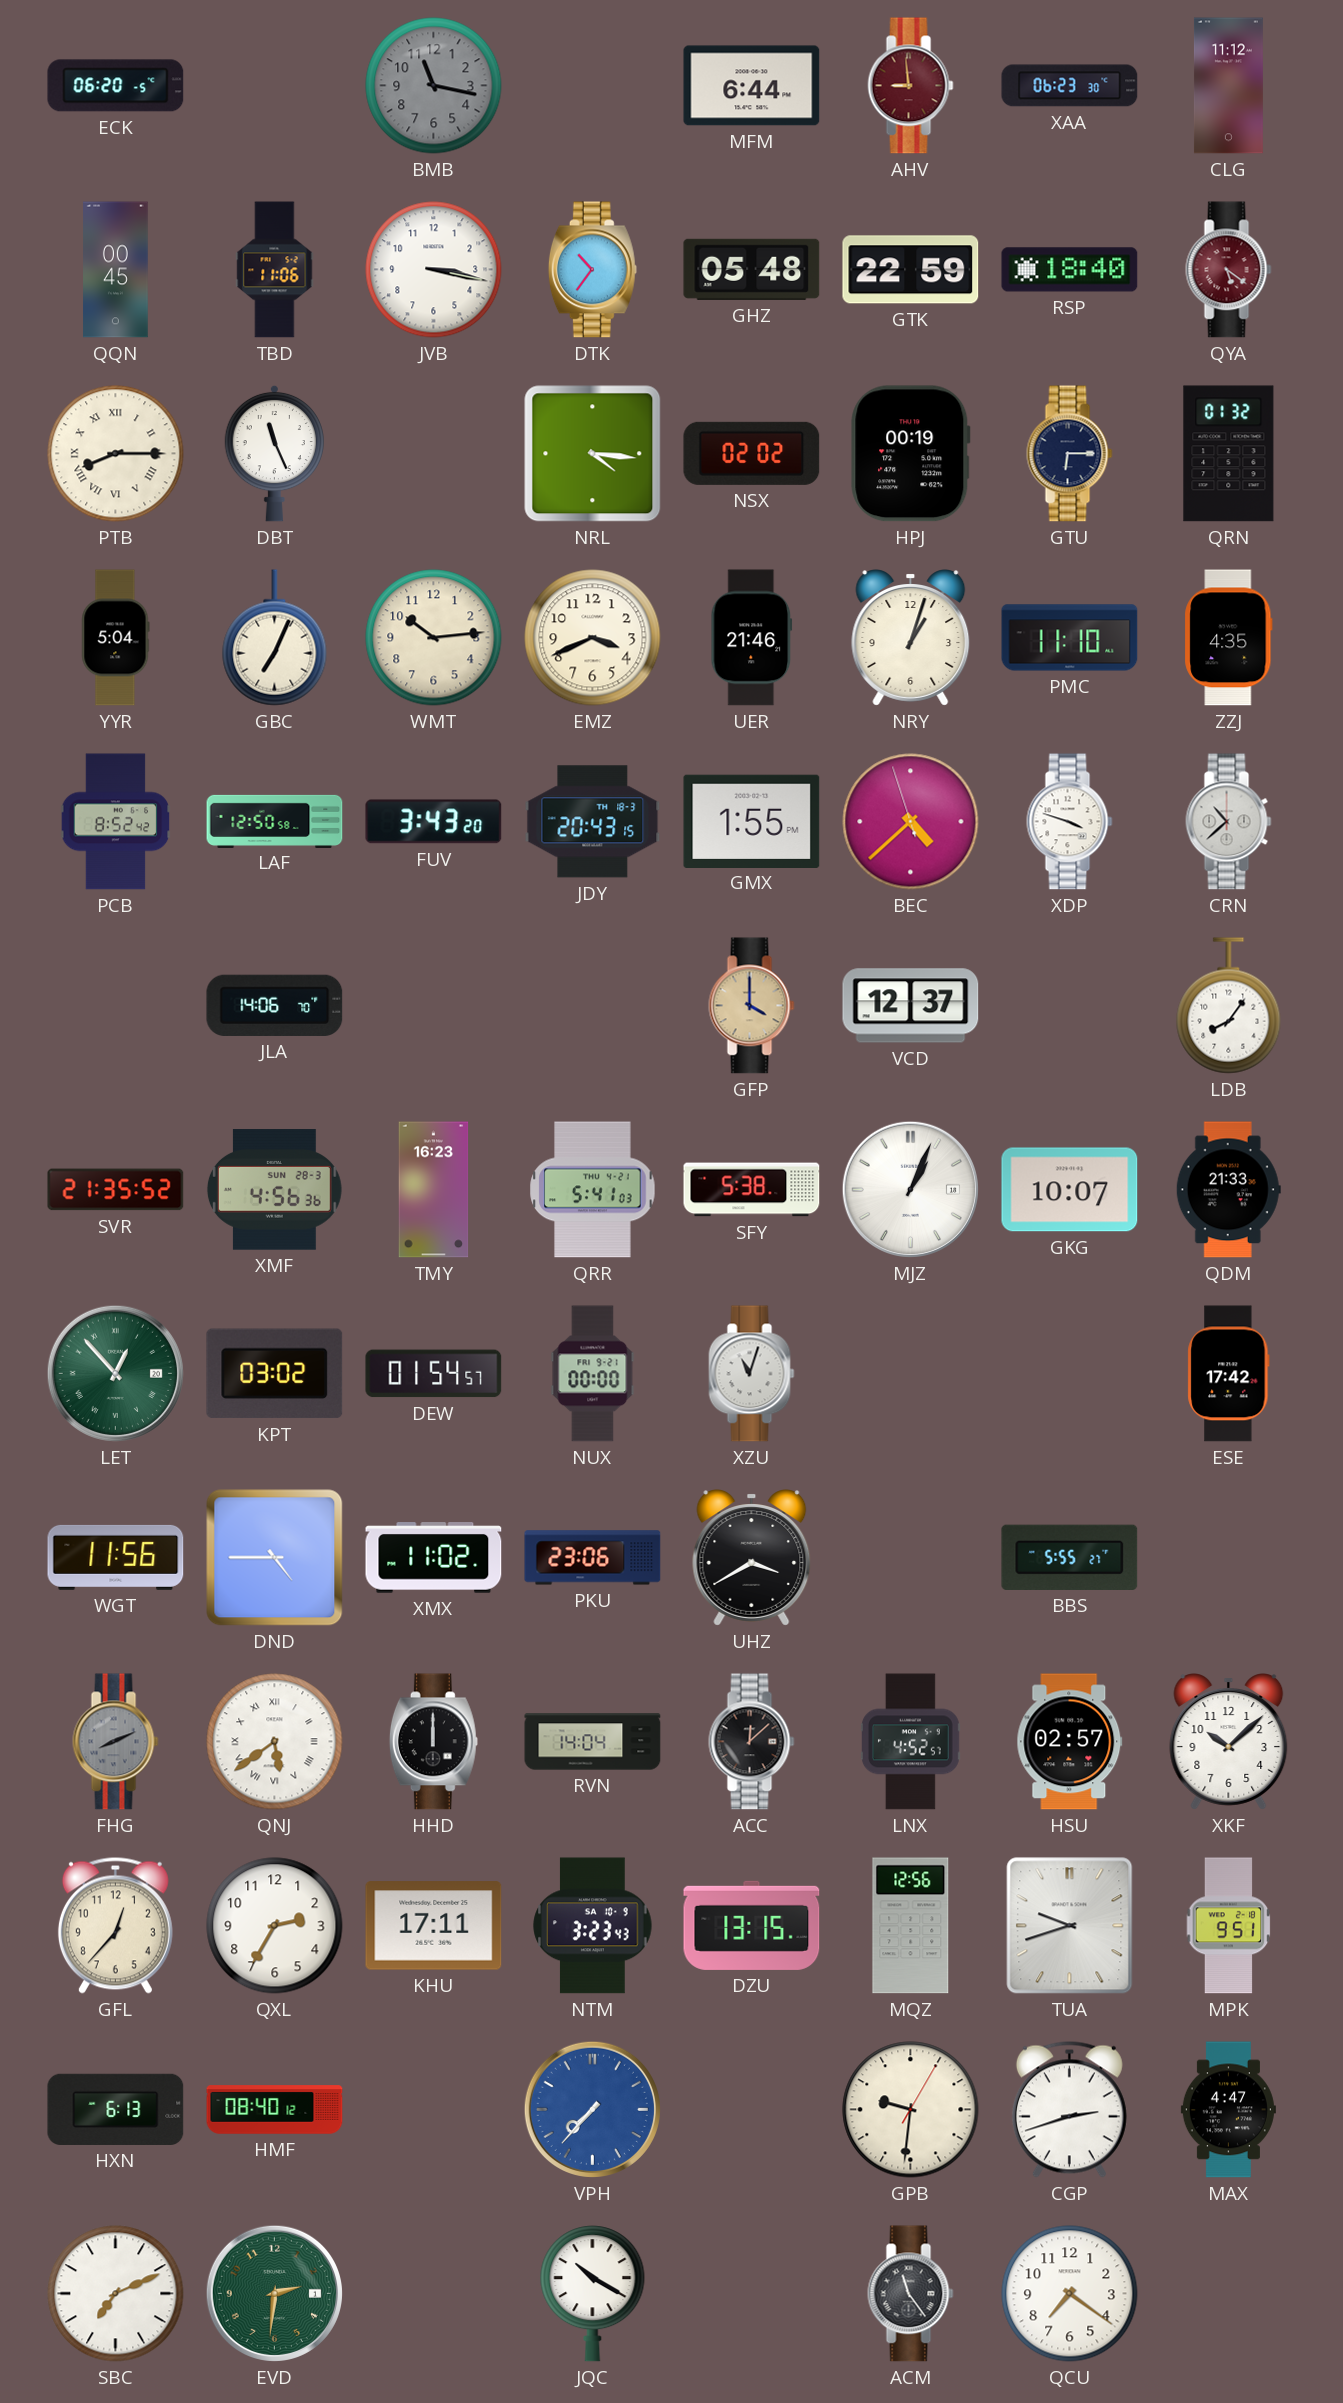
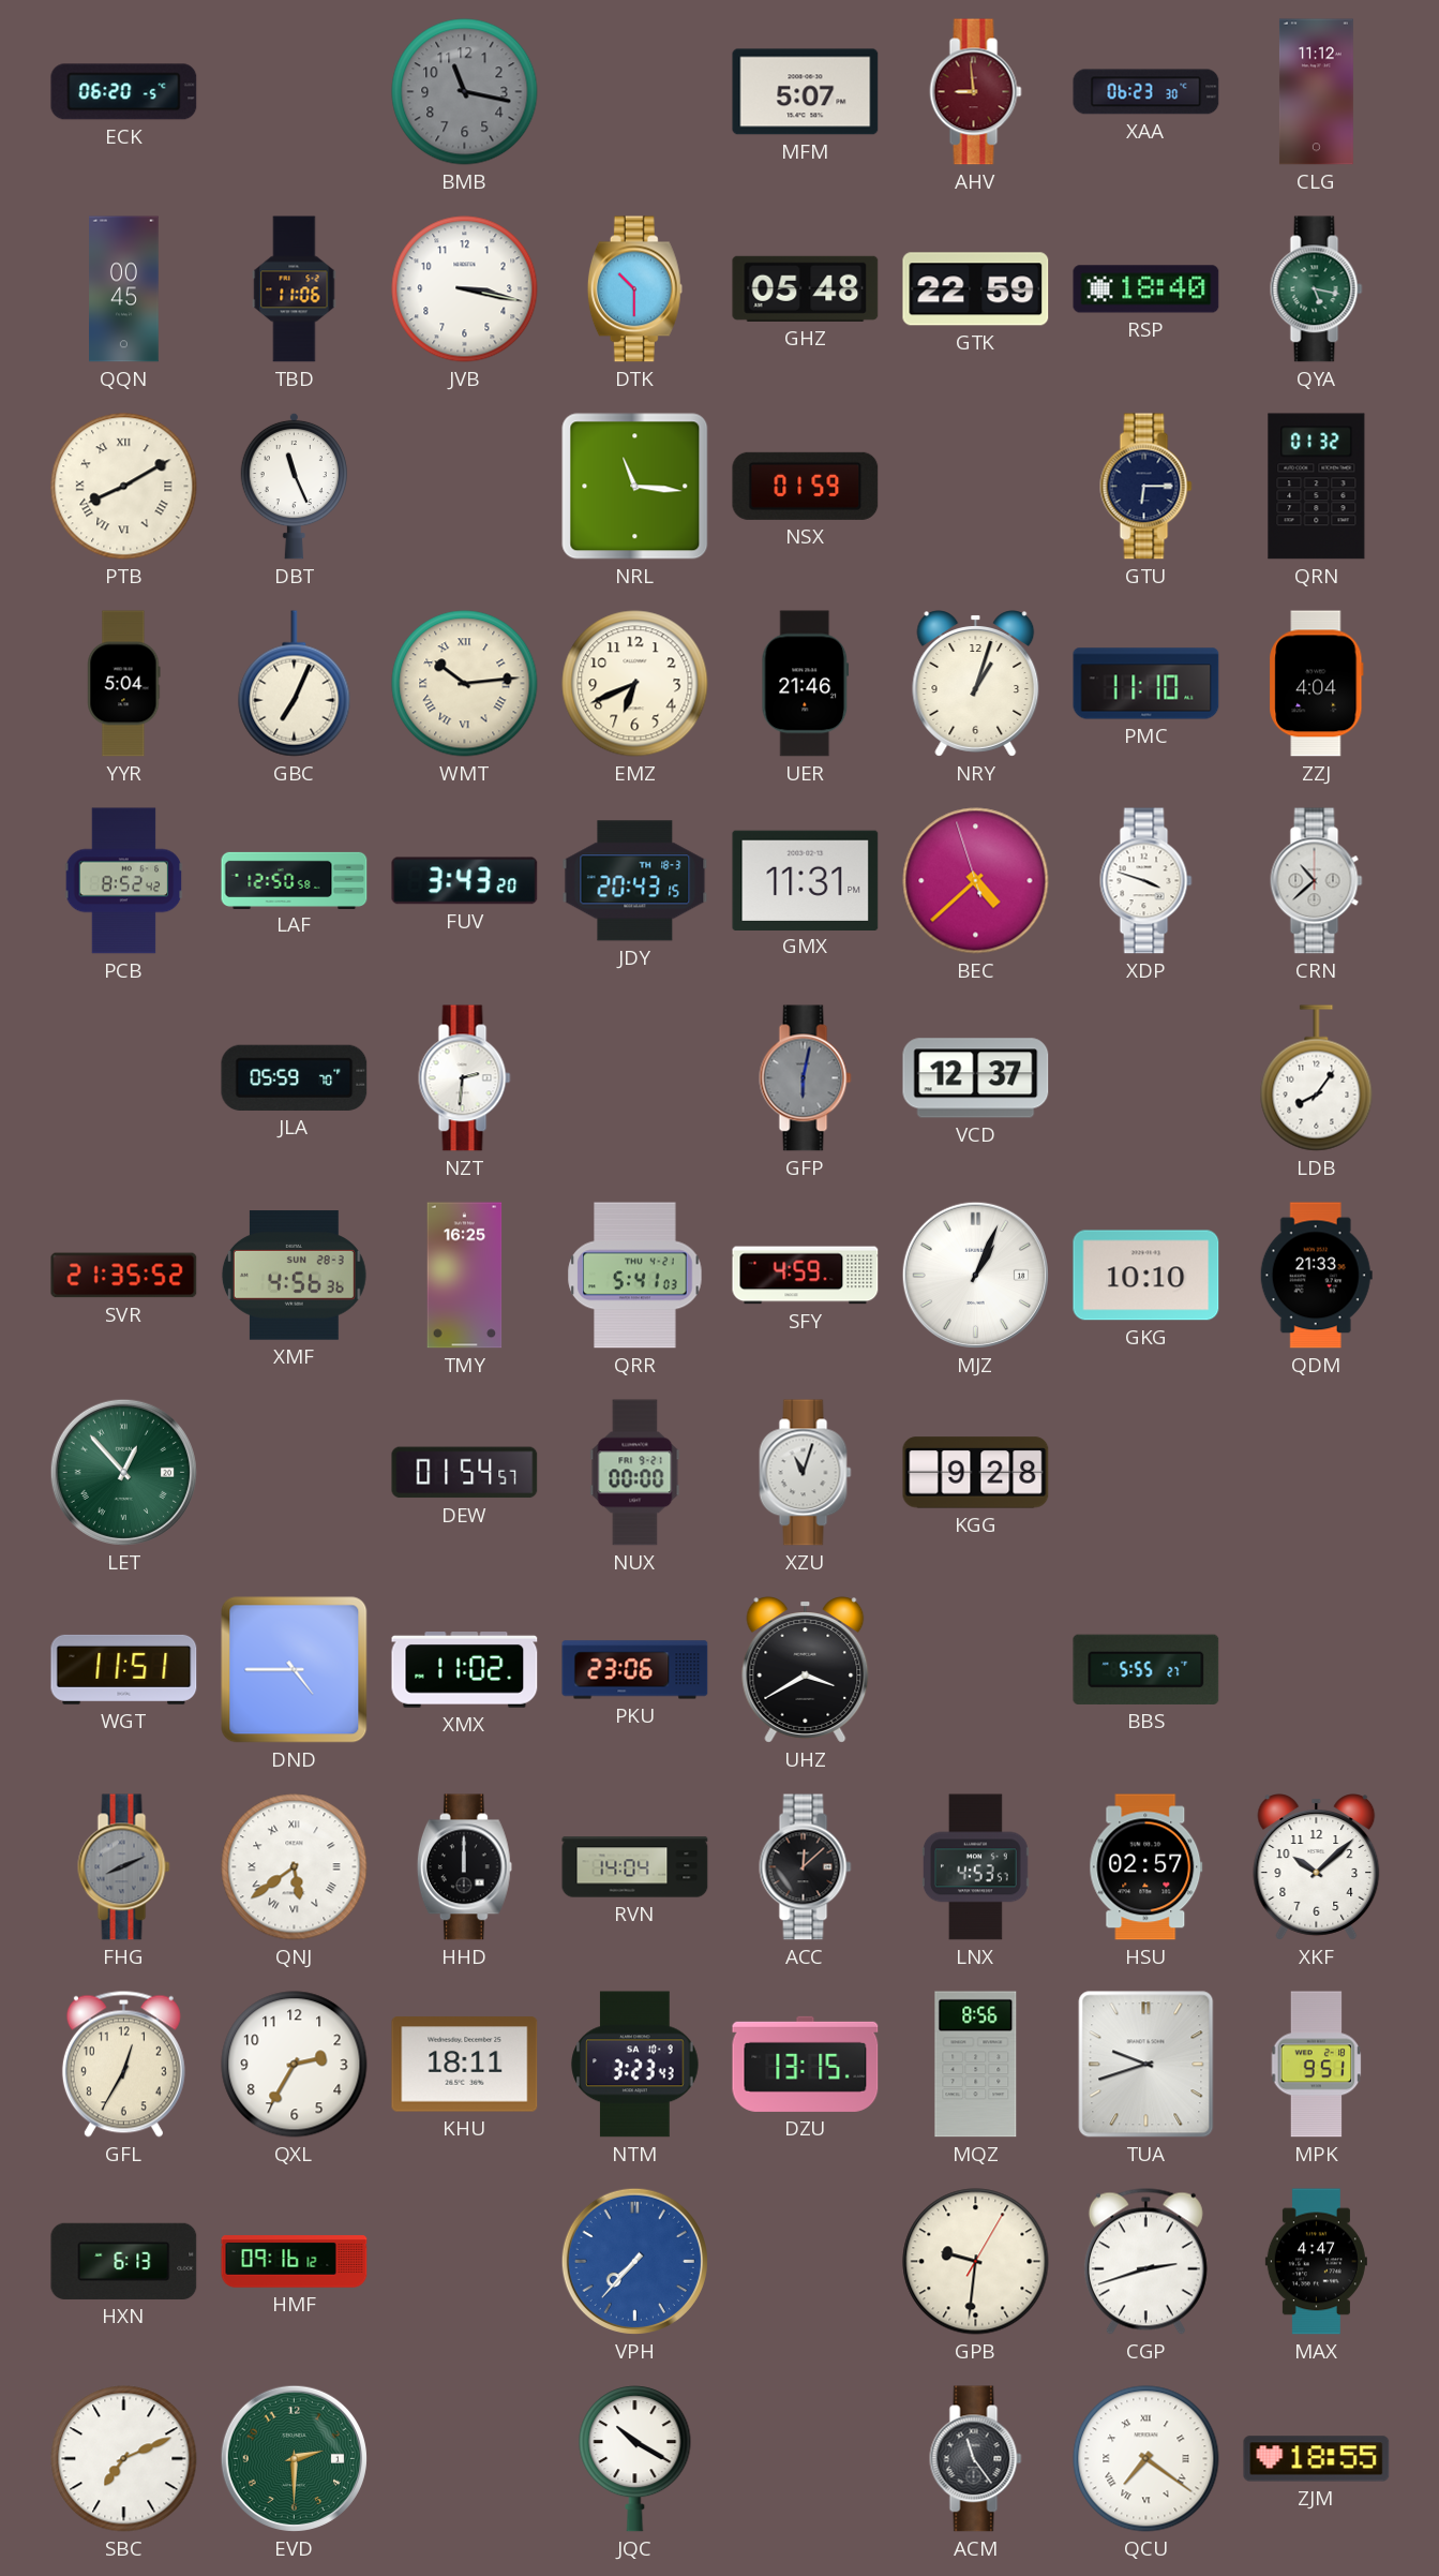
MFM: 6:44 -> 5:07
DTK: 10:36 -> 10:30
QYA: 5:21 -> 5:17
QYA dial: burgundy -> green
PTB: 8:15 -> 8:10
NRL: 4:16 -> 11:16
NSX: 02:02 -> 01:59
HPJ: 00:19 -> none
WMT numerals: Arabic -> Roman
EMZ: 3:41 -> 6:41
ZZJ: 4:35 -> 4:04
GMX: 1:55 -> 11:31
JLA: 14:06 -> 05:59
NZT: none -> 2:31
GFP: 4:00 -> 6:02
GFP dial: champagne -> grey
TMY: 16:23 -> 16:25
SFY: 5:38 -> 4:59
GKG: 10:07 -> 10:10
KPT: 03:02 -> none
KGG: none -> 9:28
ESE: 17:42 -> none
WGT: 11:56 -> 11:51
LNX: 4:52 -> 4:53
GFL: 12:37 -> 12:35
KHU: 17:11 -> 18:11
MQZ: 12:56 -> 8:56
HMF: 08:40 -> 09:16
EVD: 2:31 -> 2:30
QCU numerals: Arabic -> Roman
ZJM: none -> 18:55
